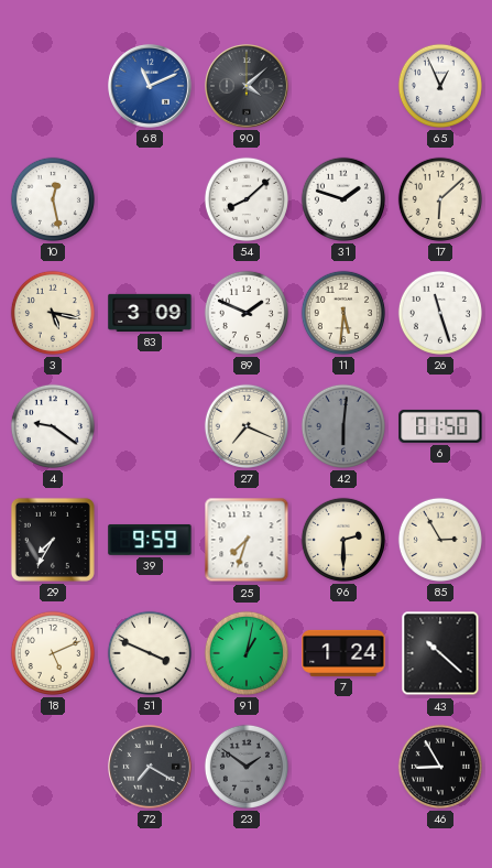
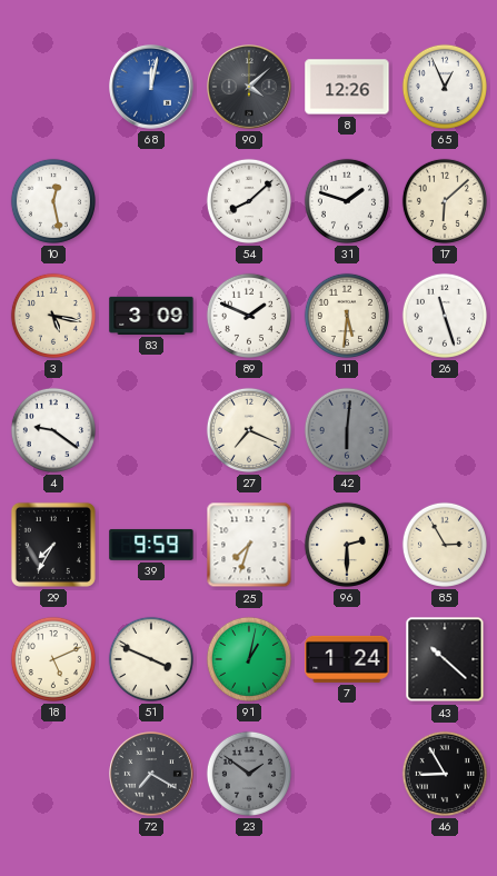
68: 11:11 -> 12:02
8: none -> 12:26
6: 01:50 -> none
